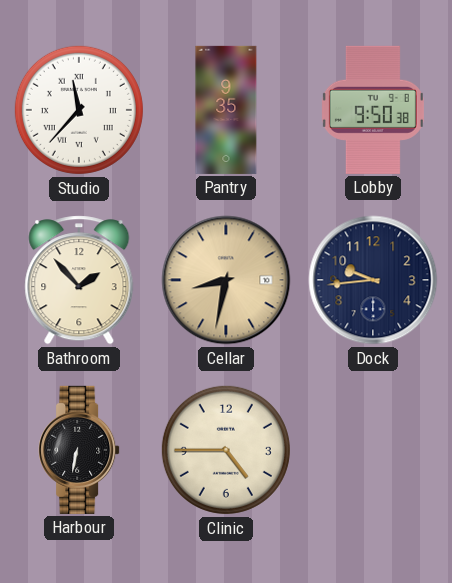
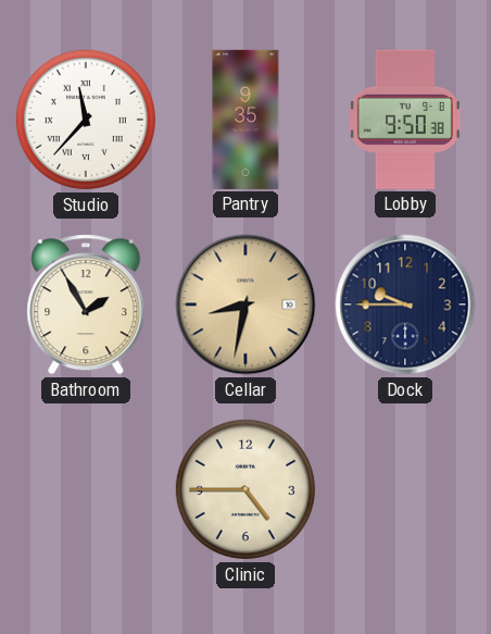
Bathroom: 1:53 -> 1:55
Dock: 9:44 -> 9:45
Harbour: 6:32 -> none
